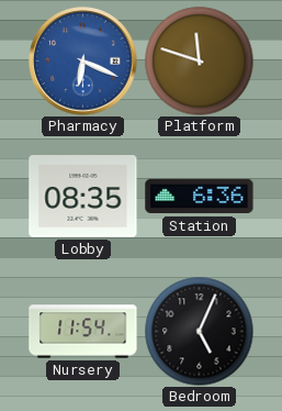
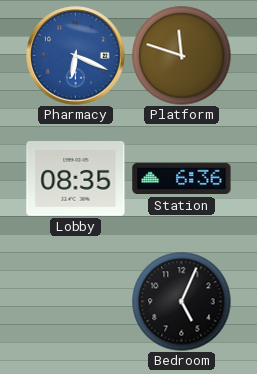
Nursery: 11:54 -> none
